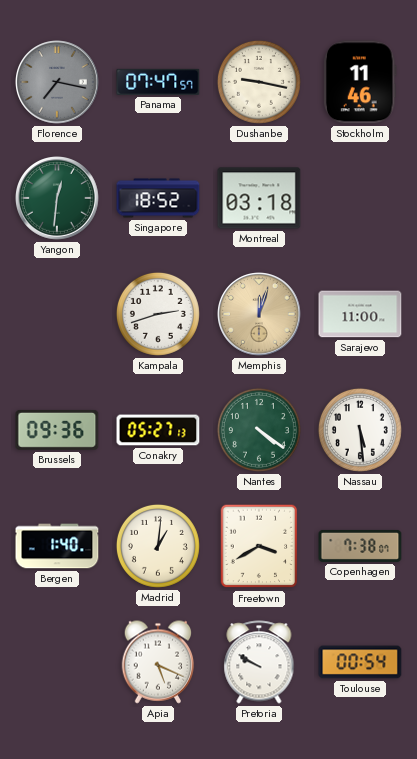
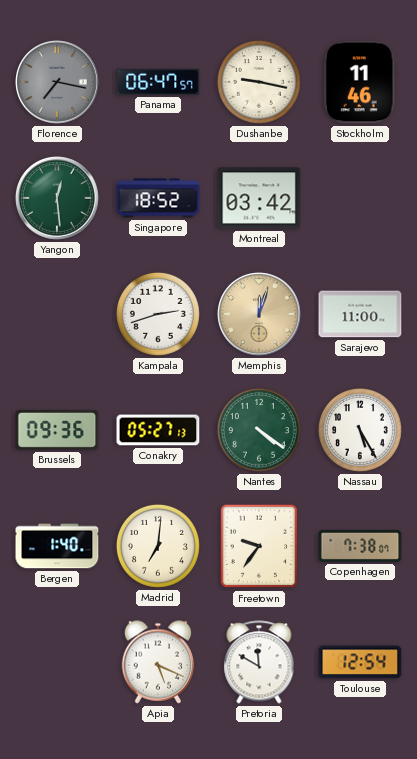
Panama: 07:47 -> 06:47
Yangon: 12:31 -> 12:29
Montreal: 03:18 -> 03:42
Nassau: 5:29 -> 5:25
Madrid: 1:01 -> 7:01
Freetown: 3:40 -> 9:36
Pretoria: 9:50 -> 11:50
Toulouse: 00:54 -> 12:54
